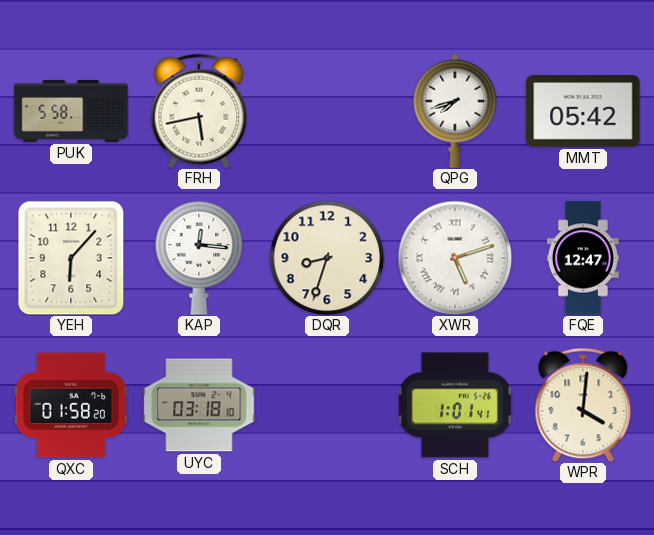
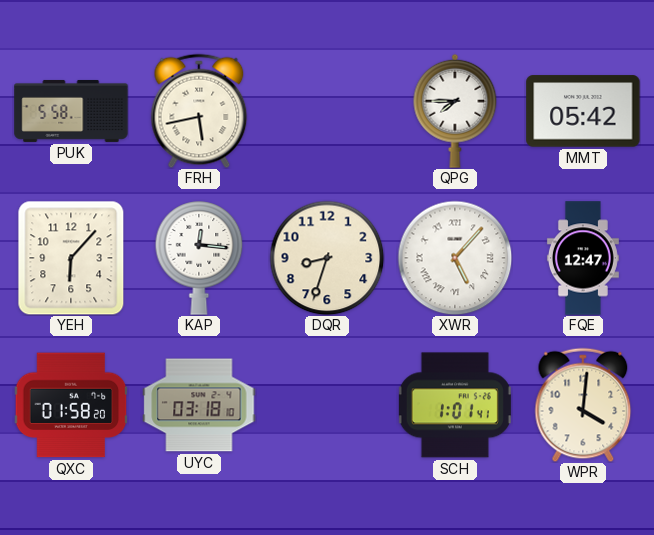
QPG: 7:42 -> 7:45
XWR: 5:12 -> 5:07
